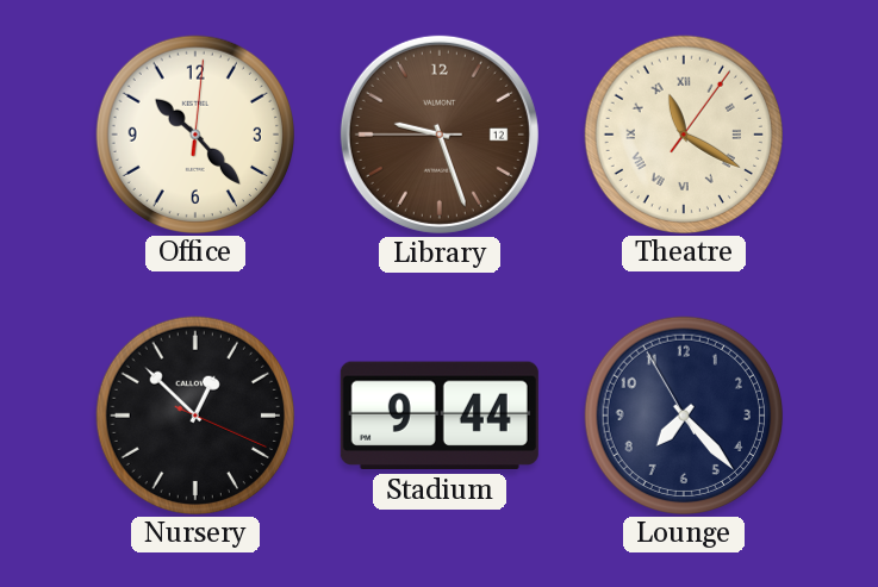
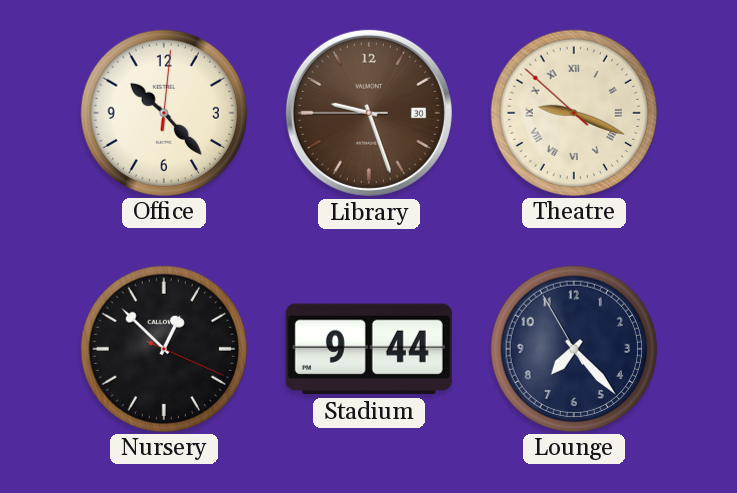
Library date: 12 -> 30
Theatre: 11:20 -> 9:18
